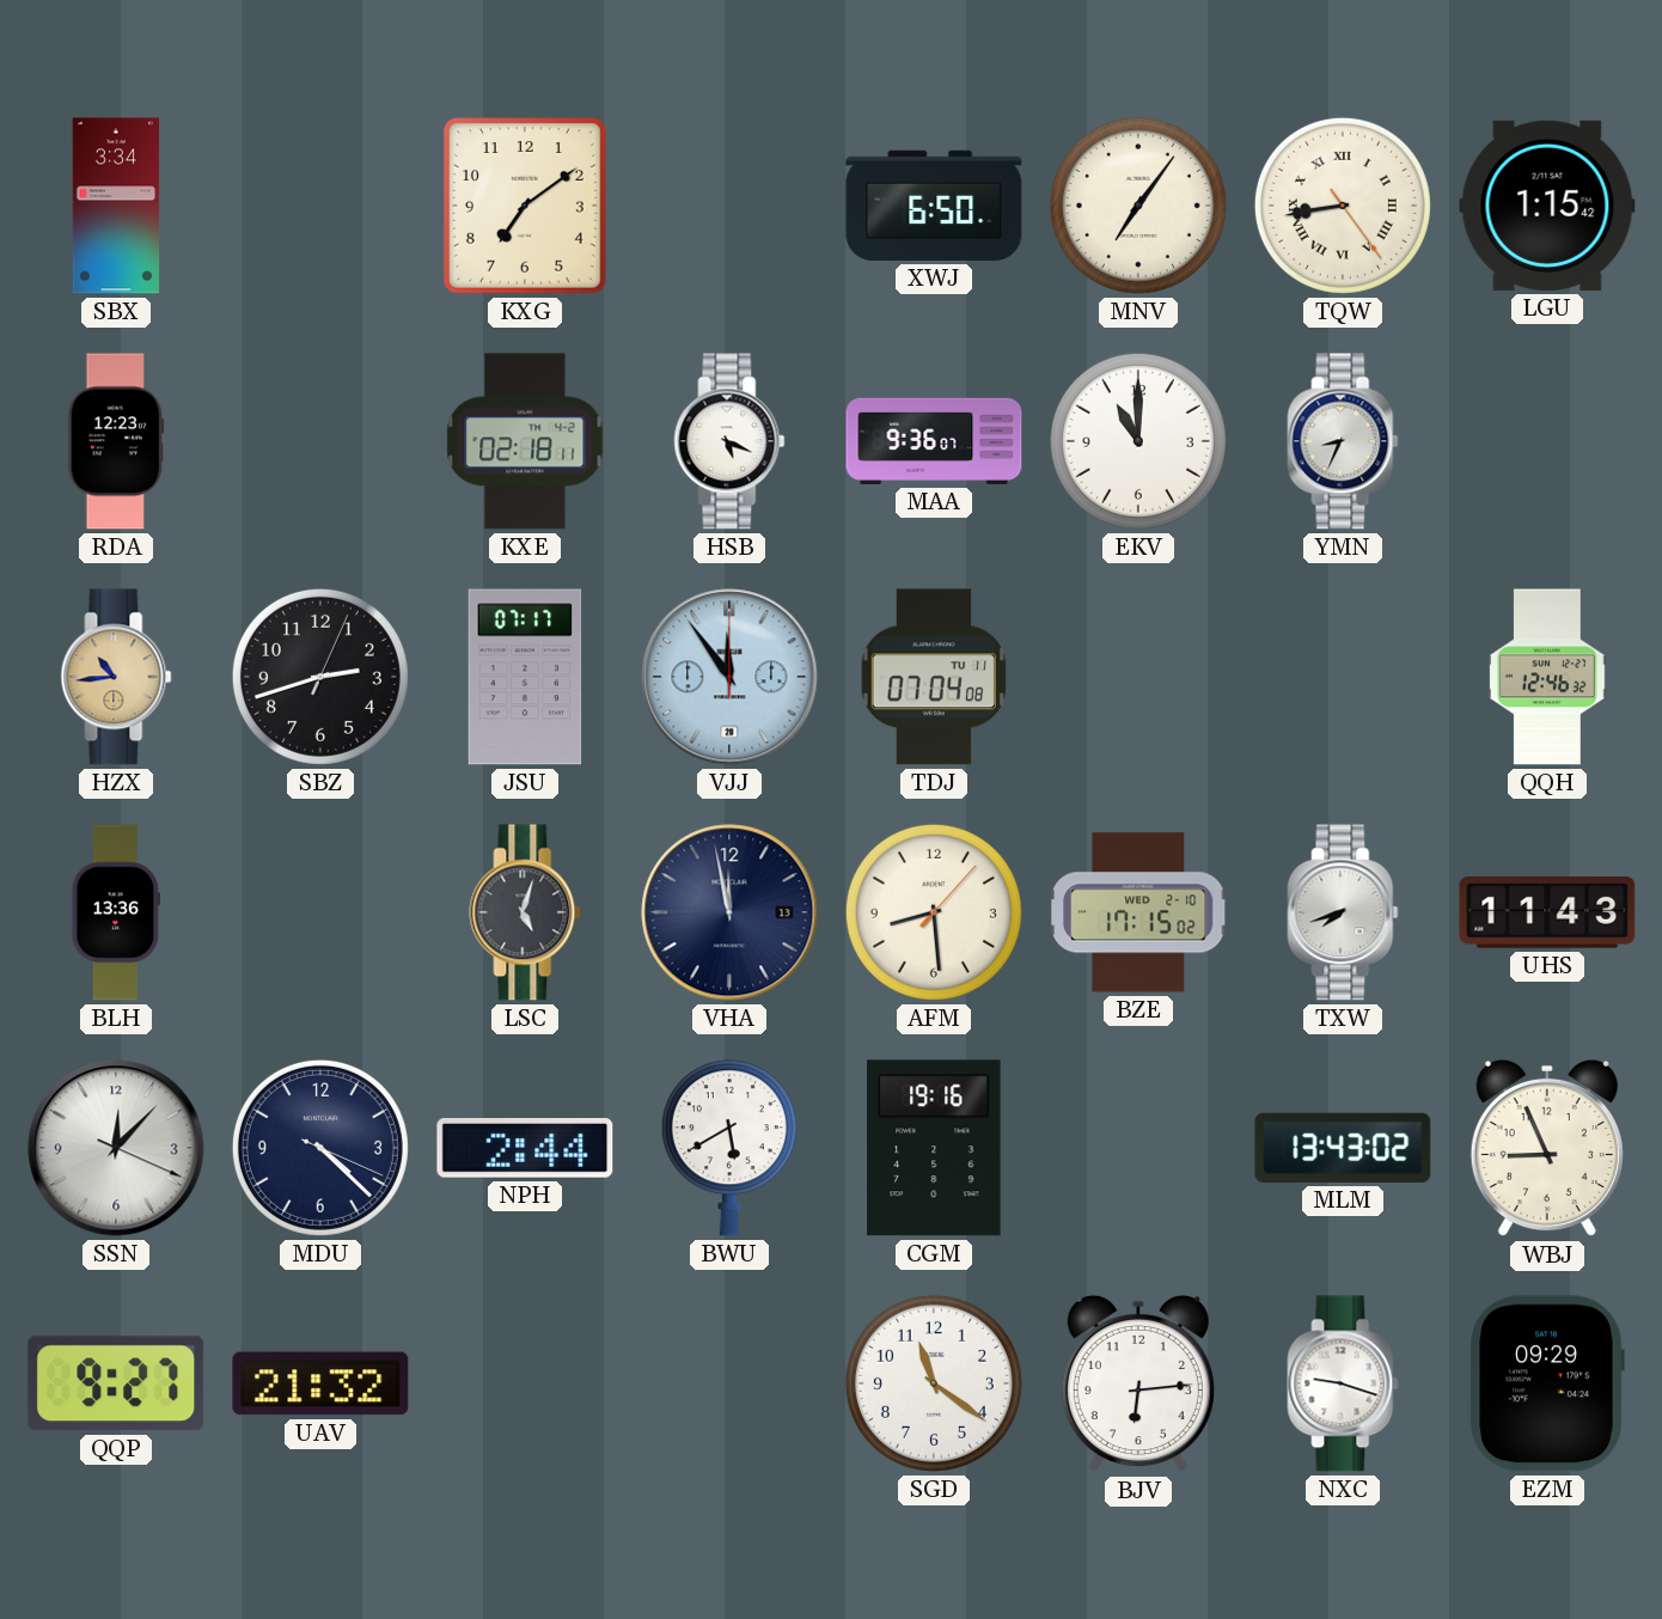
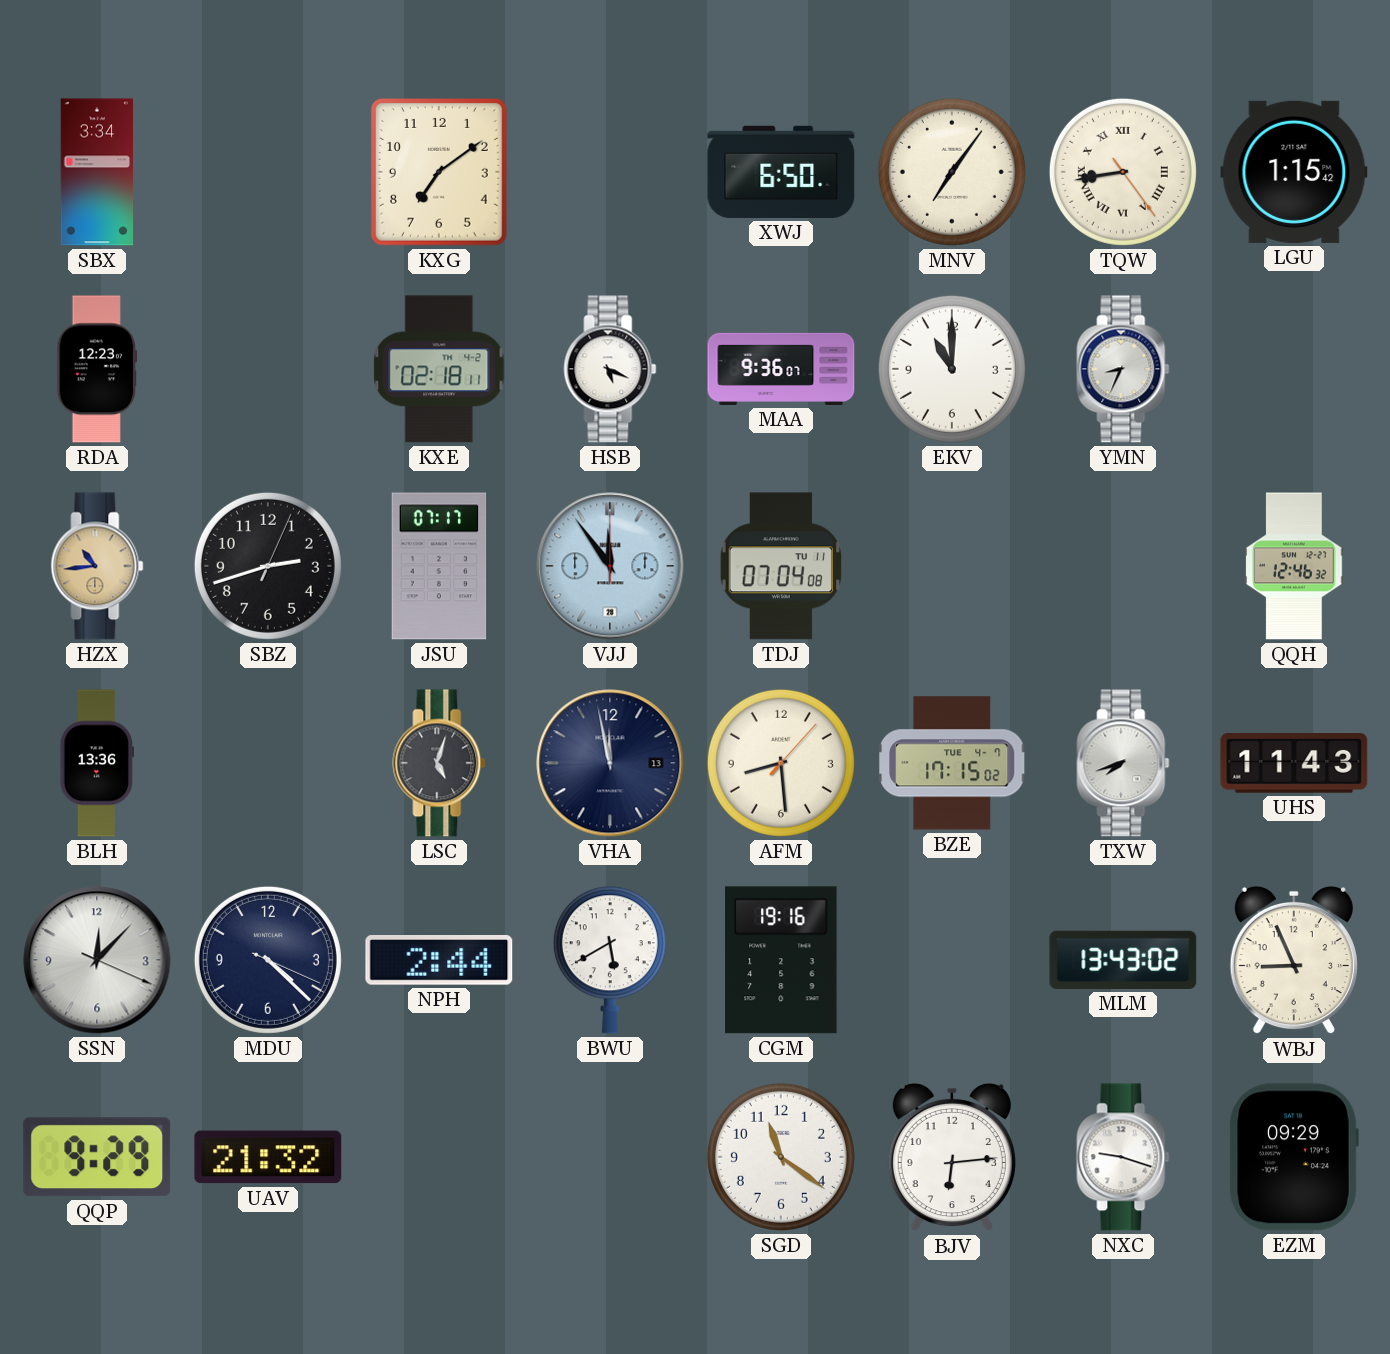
BZE date: WED 2-10 -> TUE 4-7
QQP: 9:27 -> 9:29
